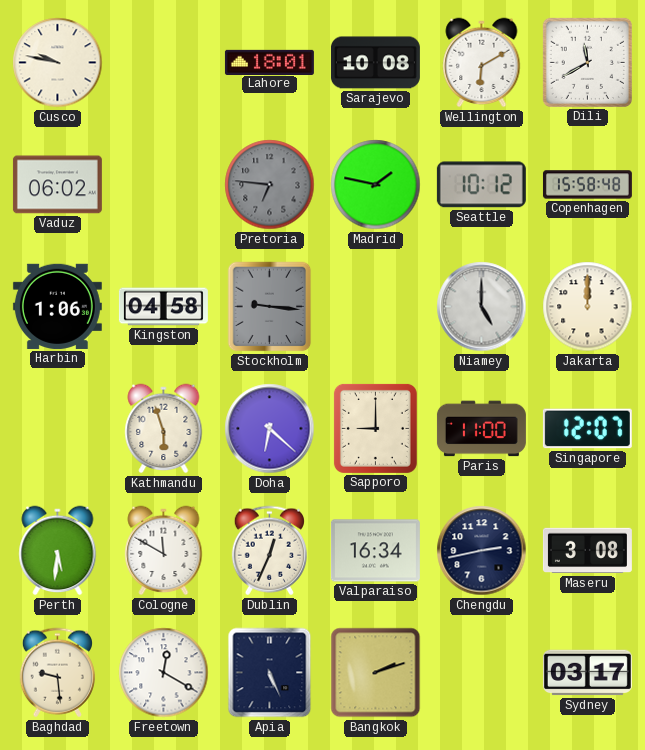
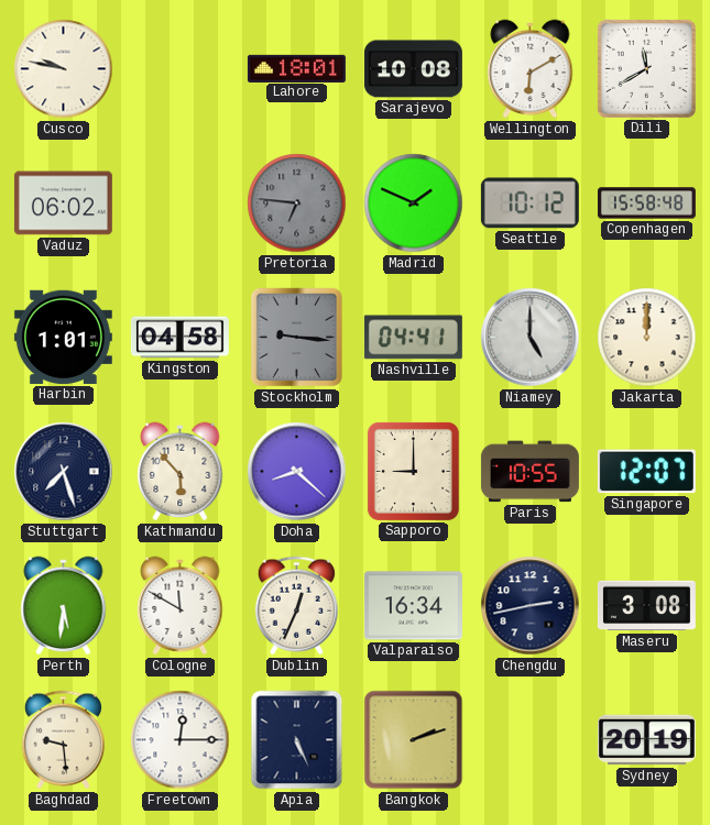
Madrid: 1:47 -> 1:49
Harbin: 1:06 -> 1:01
Nashville: none -> 04:41
Stuttgart: none -> 7:27
Kathmandu: 5:57 -> 5:53
Doha: 6:22 -> 8:22
Paris: 11:00 -> 10:55
Freetown: 12:20 -> 12:15
Sydney: 03:17 -> 20:19
